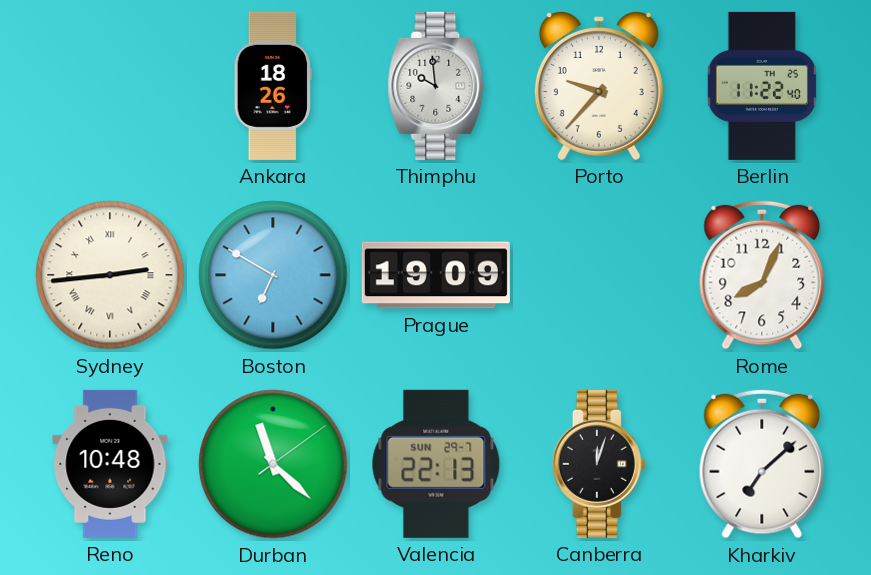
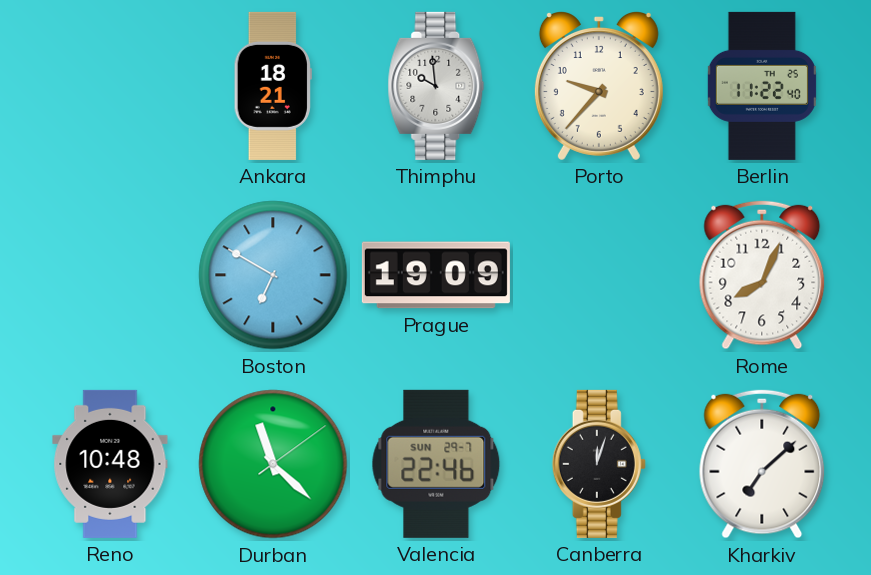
Ankara: 18:26 -> 18:21
Sydney: 2:44 -> none
Valencia: 22:13 -> 22:46
